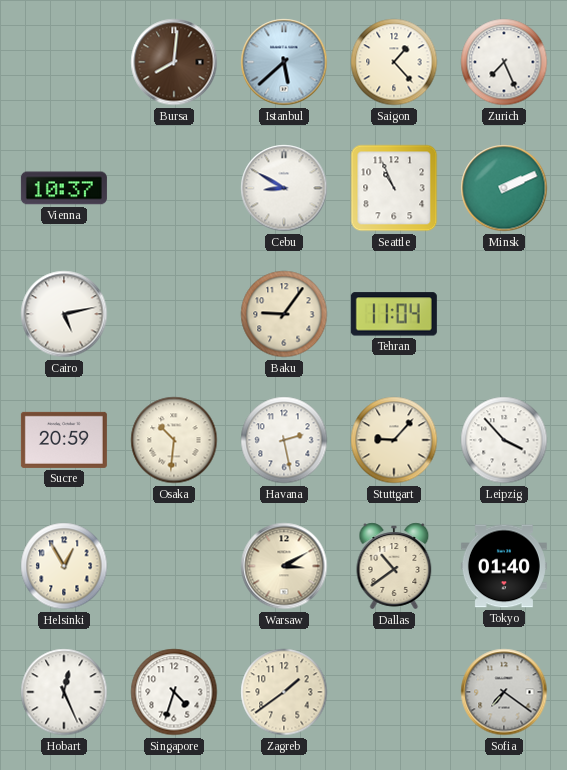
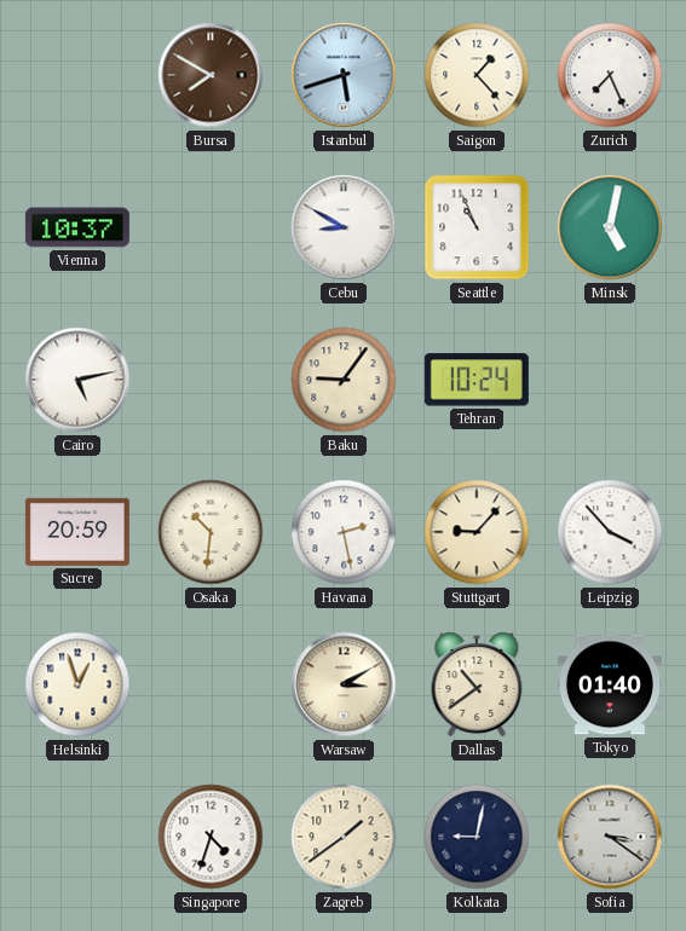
Bursa: 8:01 -> 7:50
Istanbul: 5:38 -> 5:42
Minsk: 2:11 -> 5:02
Tehran: 11:04 -> 10:24
Helsinki: 12:55 -> 12:57
Hobart: 12:26 -> none
Kolkata: none -> 9:02
Sofia: 7:21 -> 3:21
